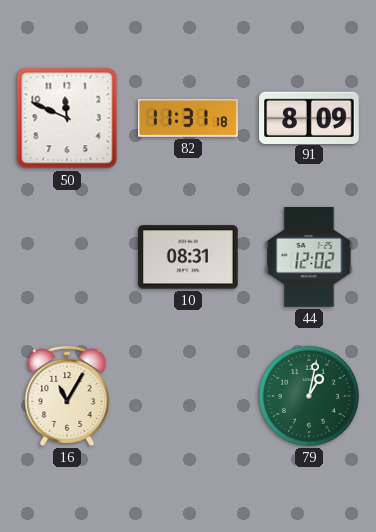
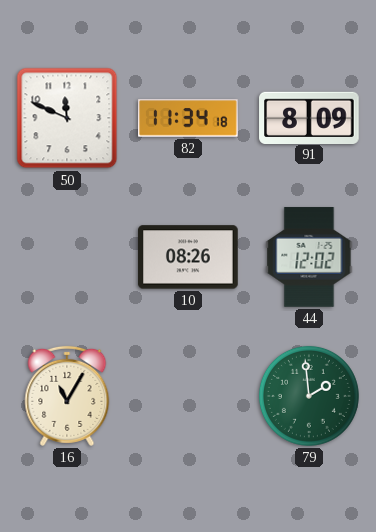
82: 11:31 -> 11:34
10: 08:31 -> 08:26
79: 1:02 -> 1:59
